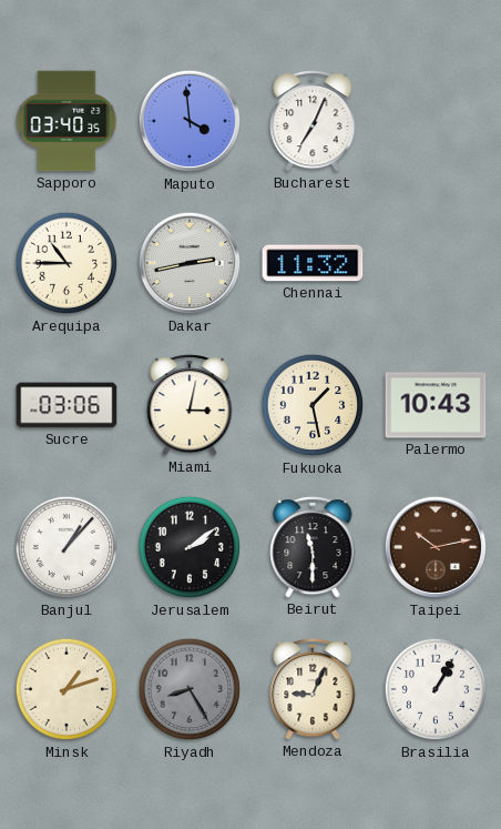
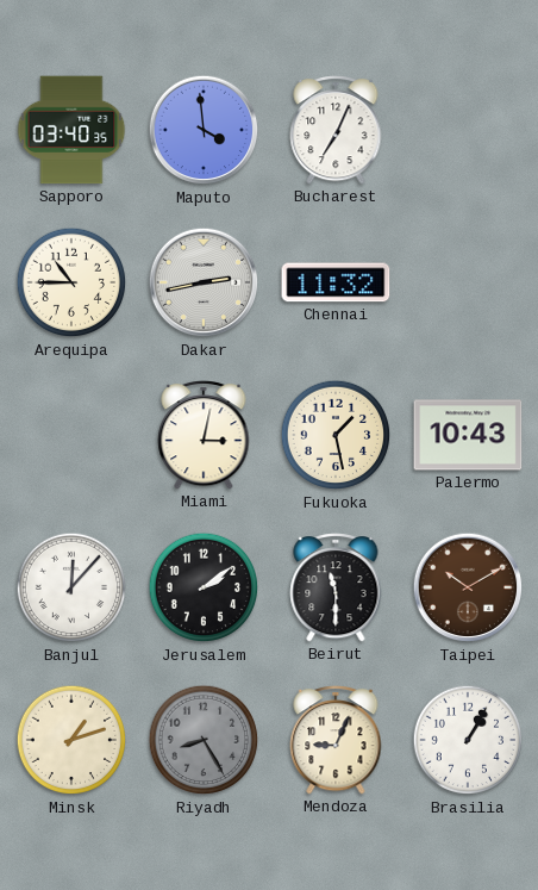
Sucre: 03:06 -> none
Banjul: 1:07 -> 12:07
Taipei: 10:13 -> 10:10
